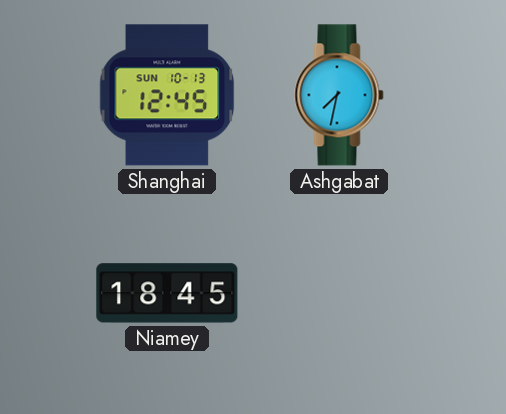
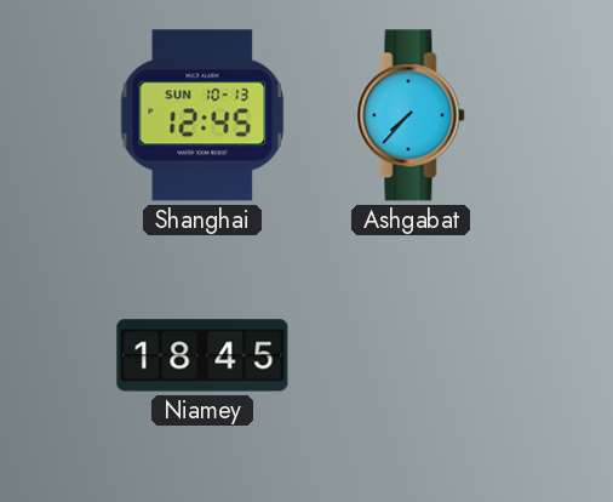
Ashgabat: 7:32 -> 7:37
